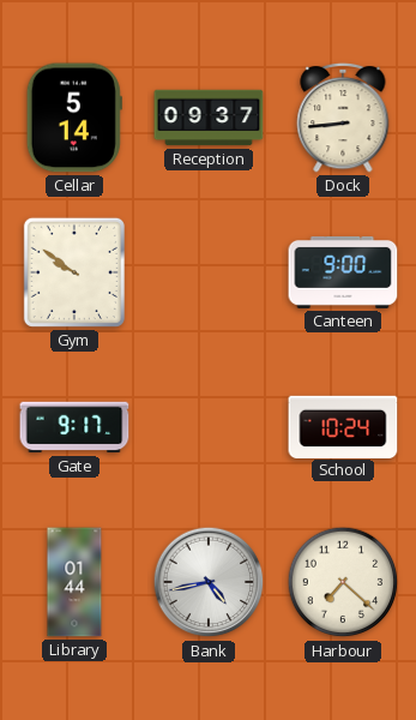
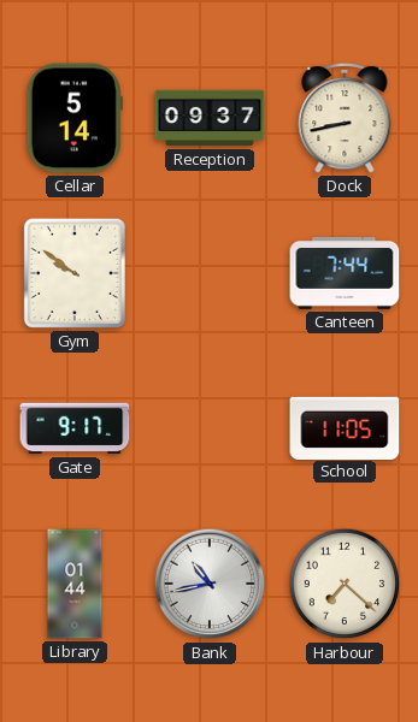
Dock: 8:44 -> 8:43
Canteen: 9:00 -> 7:44
School: 10:24 -> 11:05
Bank: 4:43 -> 10:43
